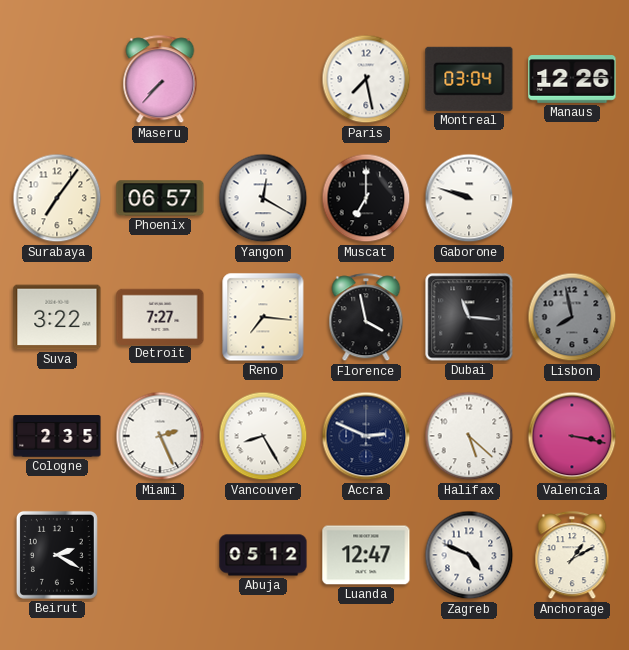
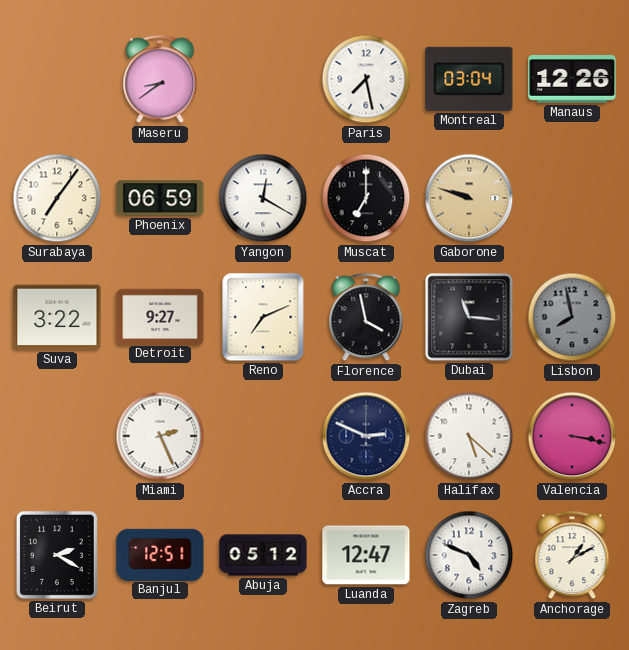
Maseru: 7:37 -> 8:39
Phoenix: 06:57 -> 06:59
Gaborone dial: white -> champagne
Detroit: 7:27 -> 9:27
Reno: 7:16 -> 7:11
Cologne: 2:35 -> none
Vancouver: 8:25 -> none
Banjul: none -> 12:51
